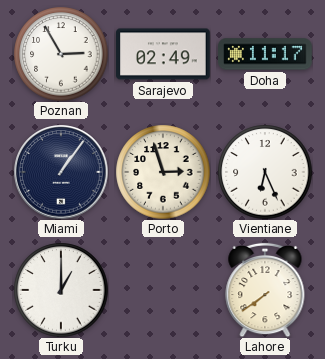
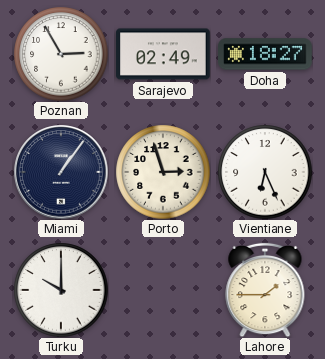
Doha: 11:17 -> 18:27
Turku: 1:00 -> 10:00
Lahore: 7:39 -> 1:45
